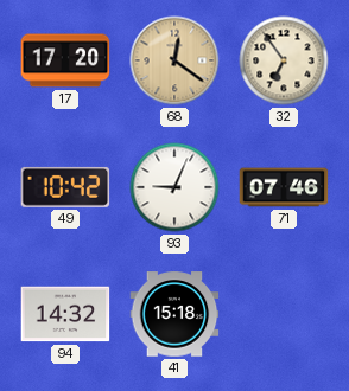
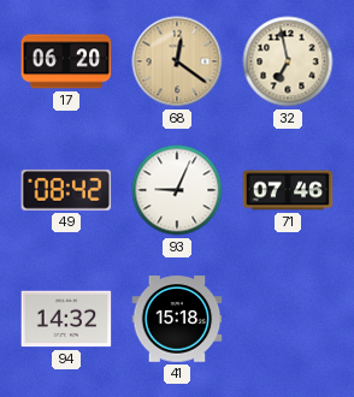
17: 17:20 -> 06:20
32: 6:54 -> 6:58
49: 10:42 -> 08:42
